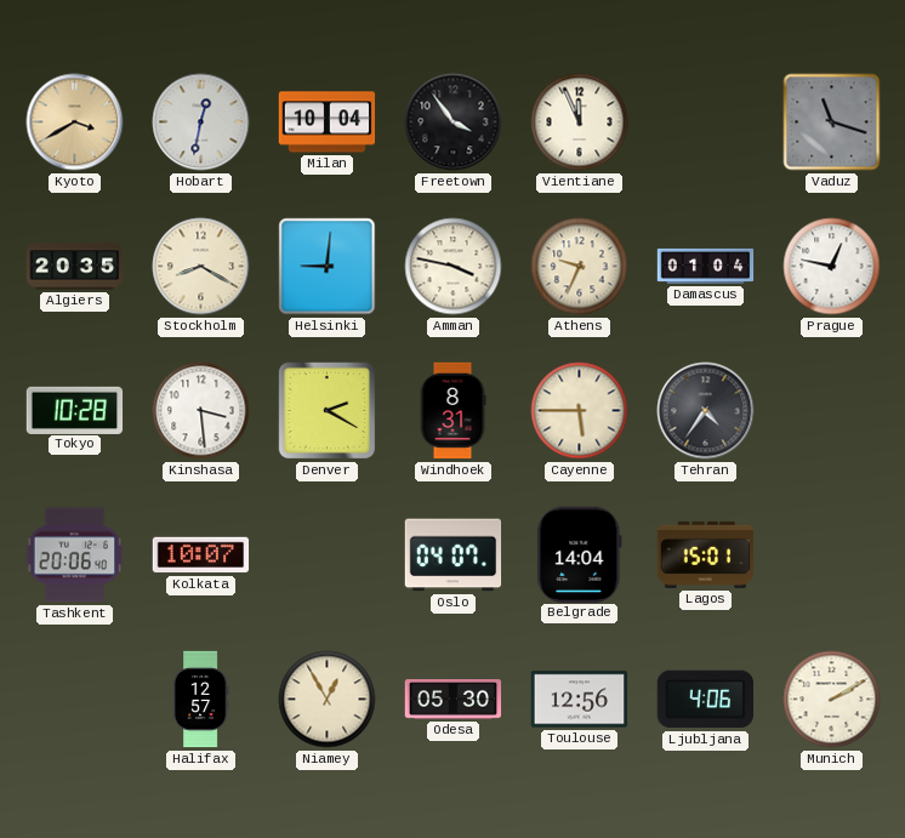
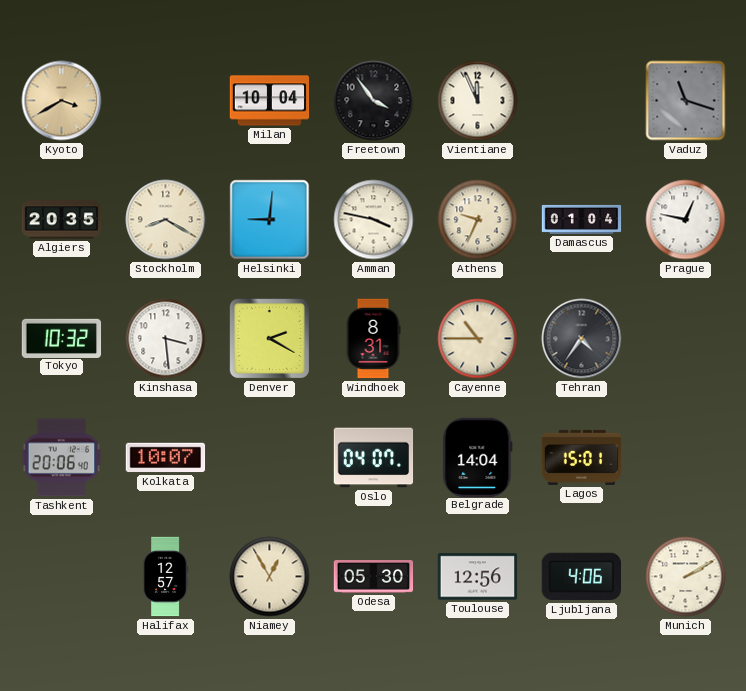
Hobart: 12:32 -> none
Tokyo: 10:28 -> 10:32
Cayenne: 5:45 -> 10:45
